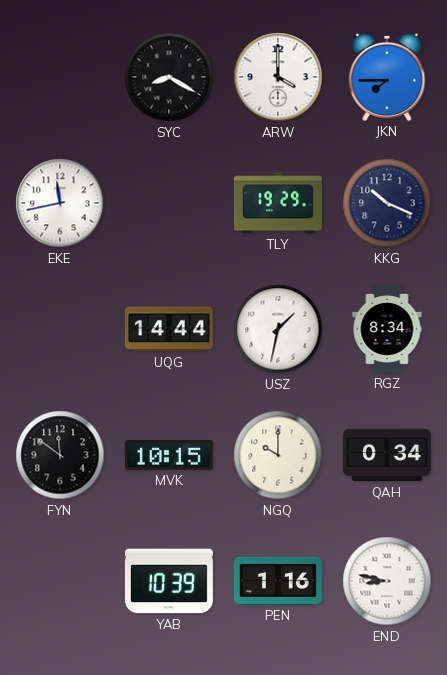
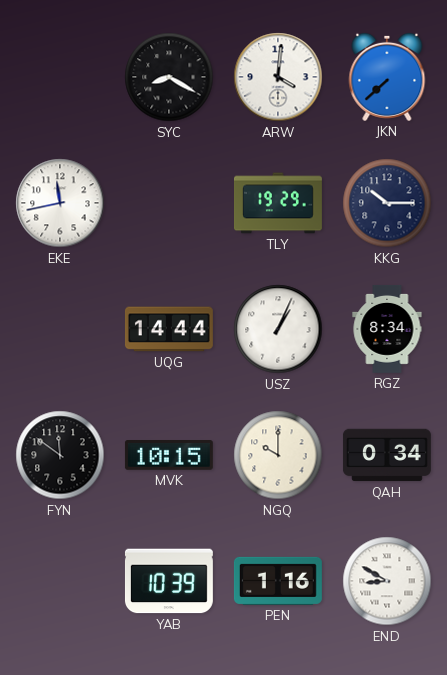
ARW: 4:00 -> 4:01
JKN: 7:45 -> 7:38
KKG: 10:19 -> 10:15
USZ: 1:32 -> 1:04
END: 8:47 -> 8:50
